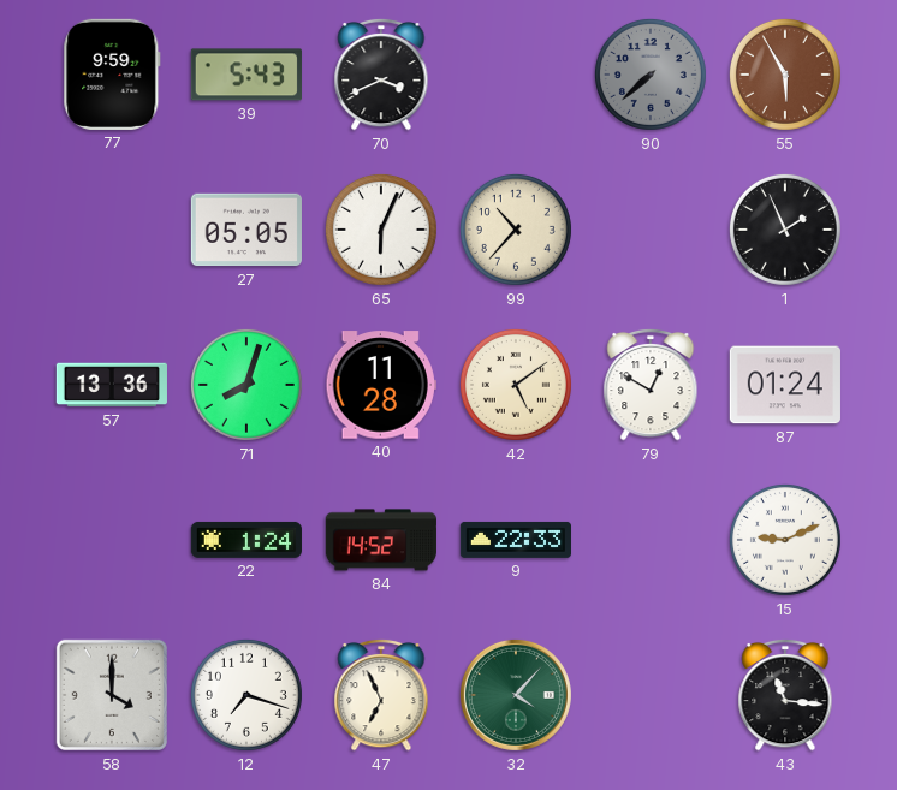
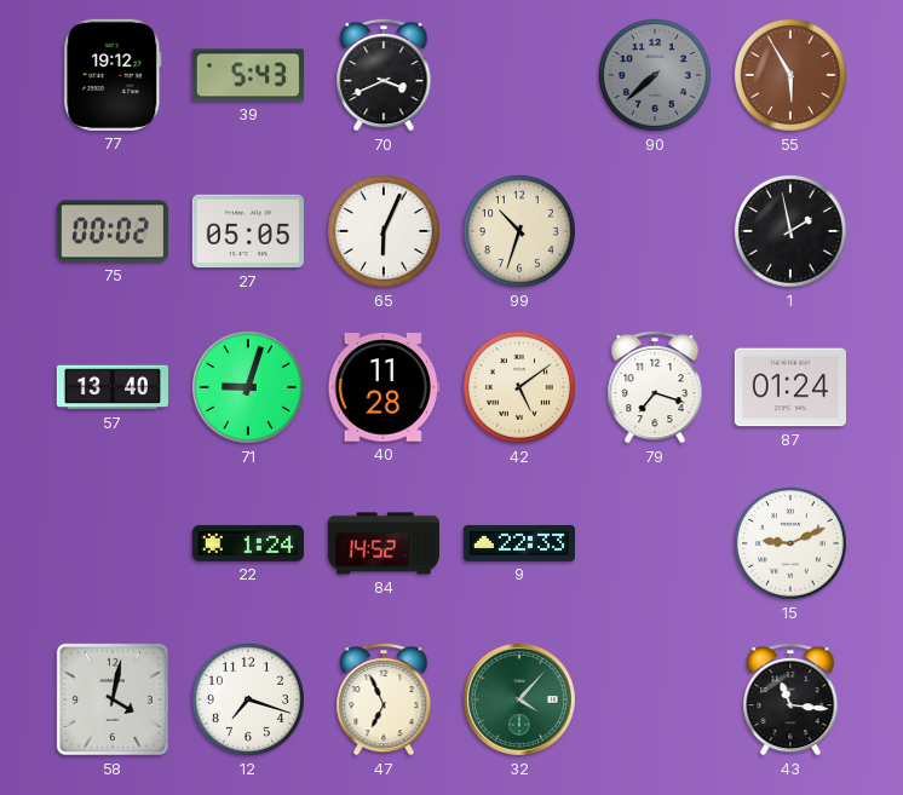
77: 9:59 -> 19:12
75: none -> 00:02
99: 10:37 -> 10:33
1: 1:56 -> 1:58
57: 13:36 -> 13:40
71: 8:03 -> 9:03
79: 12:50 -> 7:18
58: 4:00 -> 4:02
